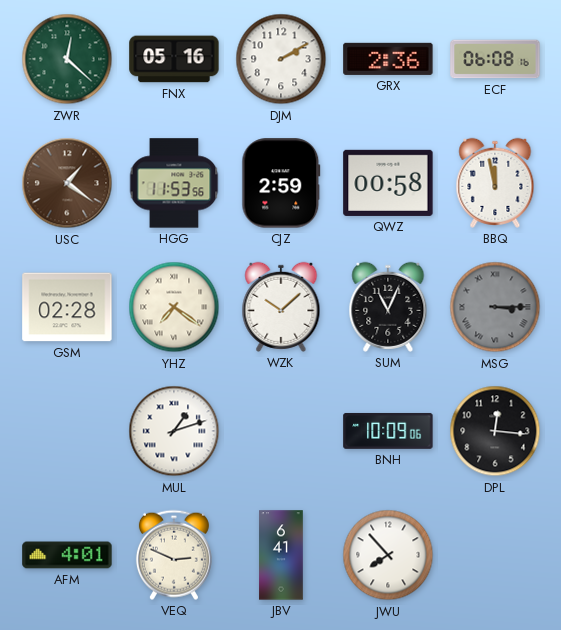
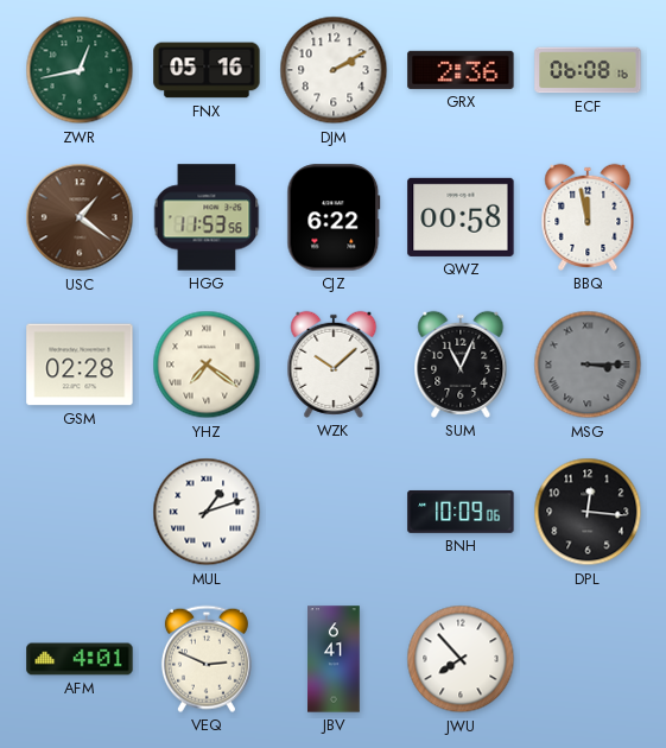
ZWR: 12:22 -> 12:43
CJZ: 2:59 -> 6:22
